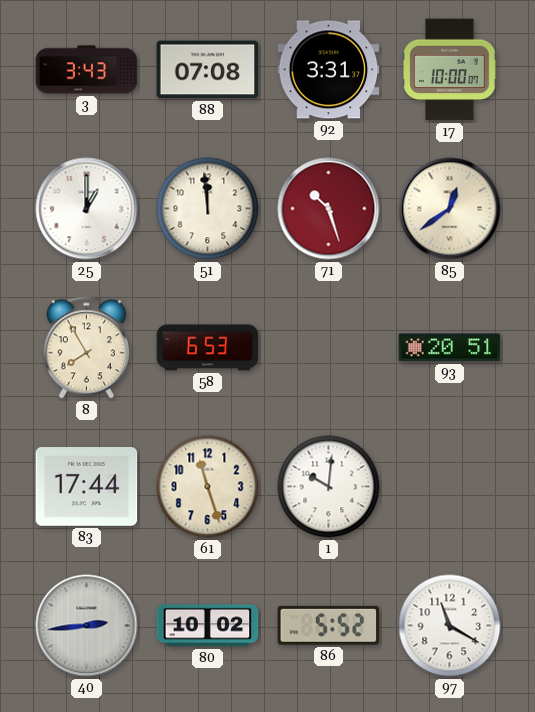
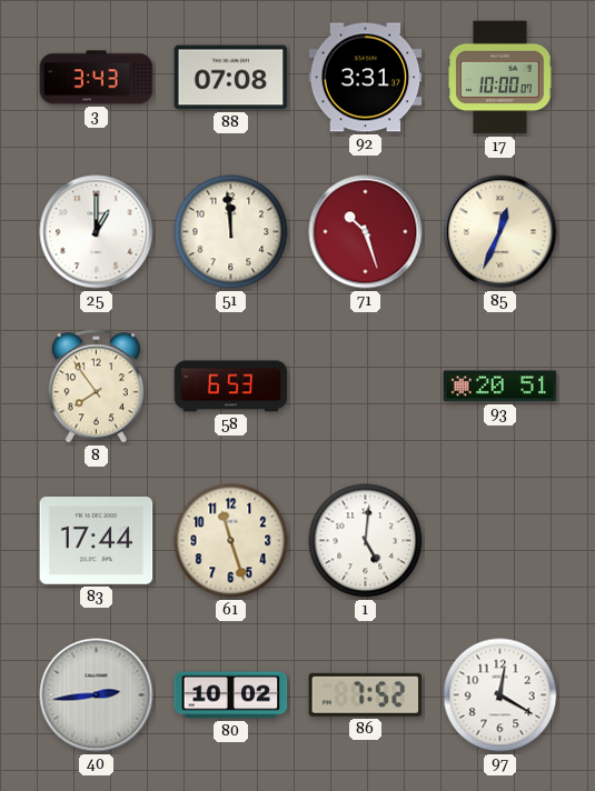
85: 12:39 -> 12:34
8: 7:55 -> 7:54
1: 10:01 -> 5:01
86: 5:52 -> 7:52
97: 11:20 -> 12:20
